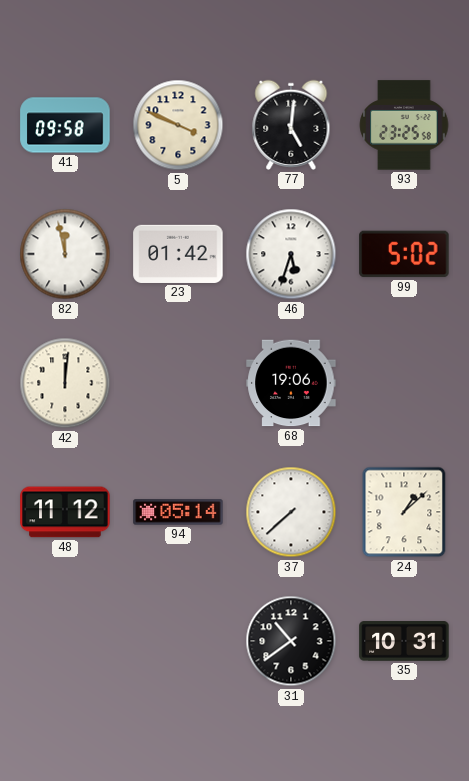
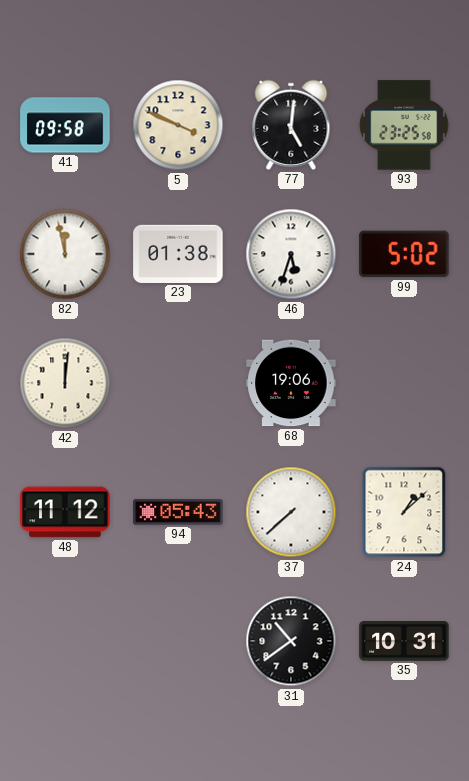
23: 01:42 -> 01:38
94: 05:14 -> 05:43
